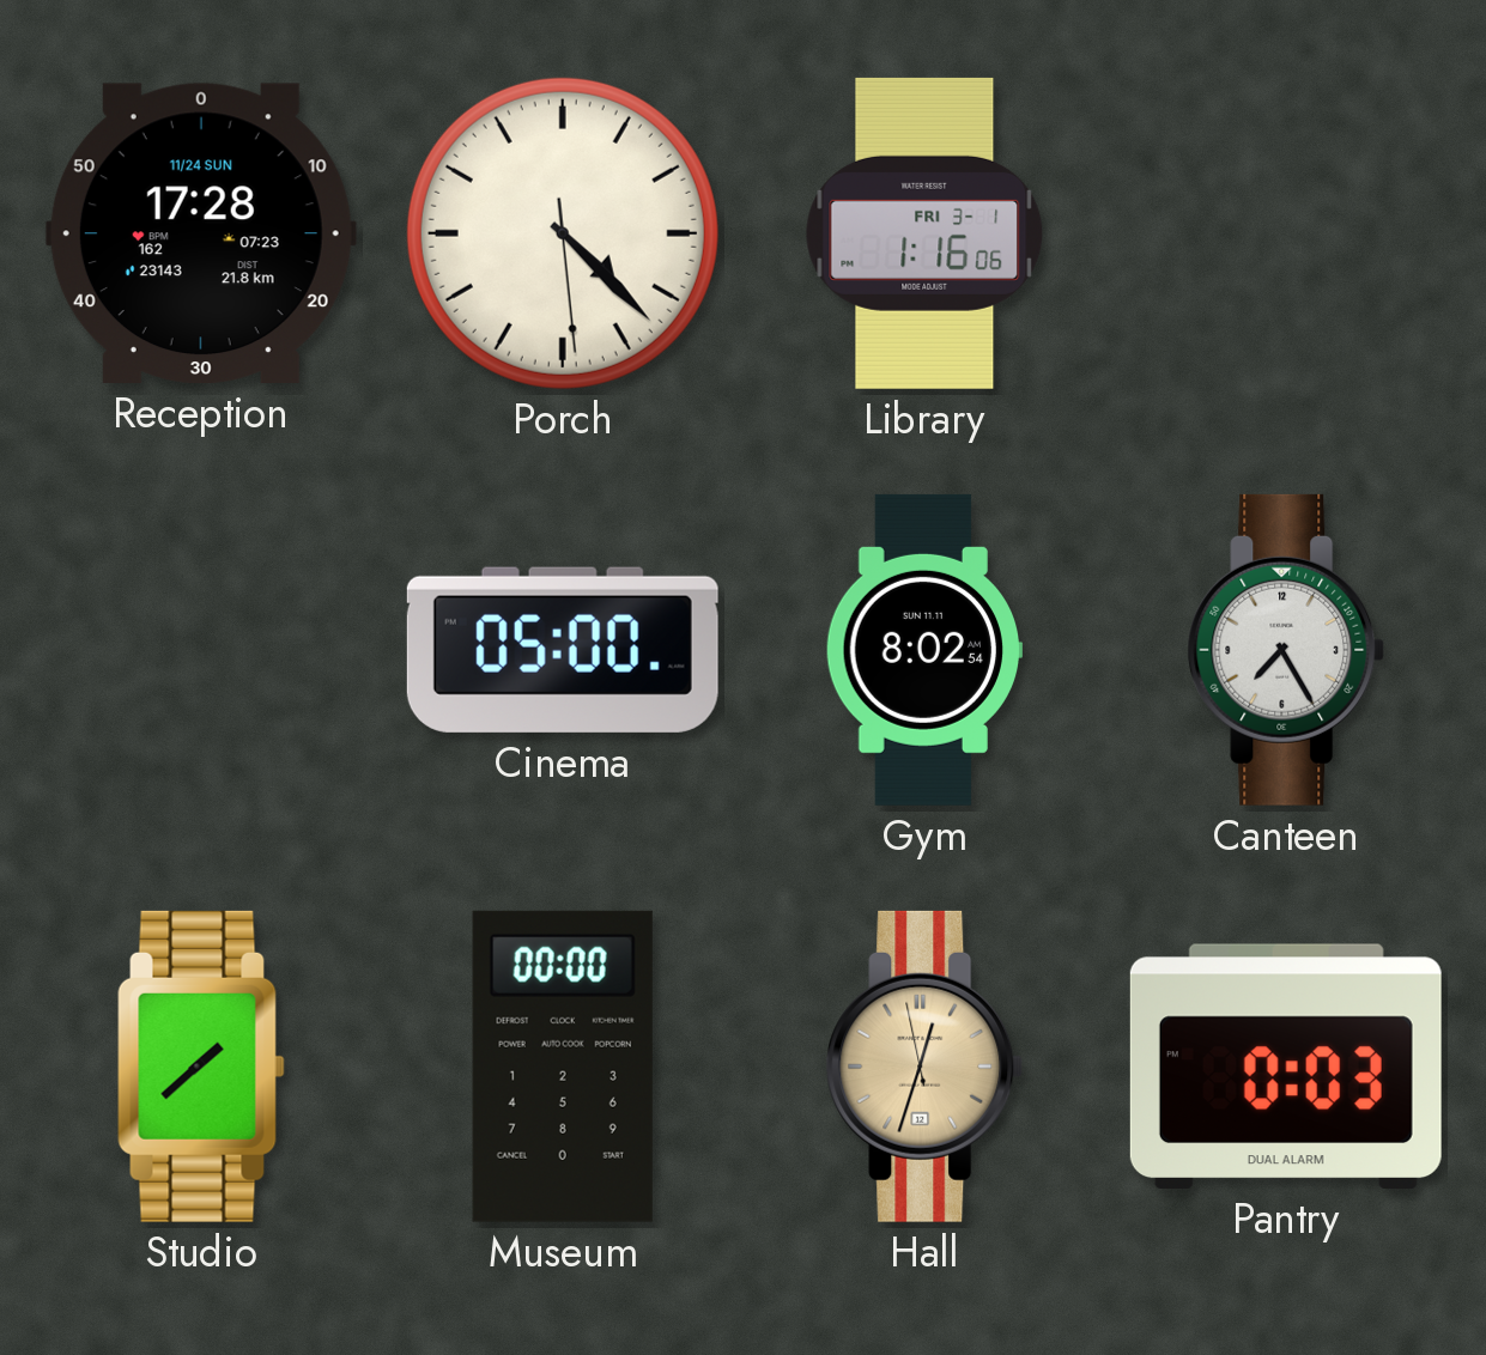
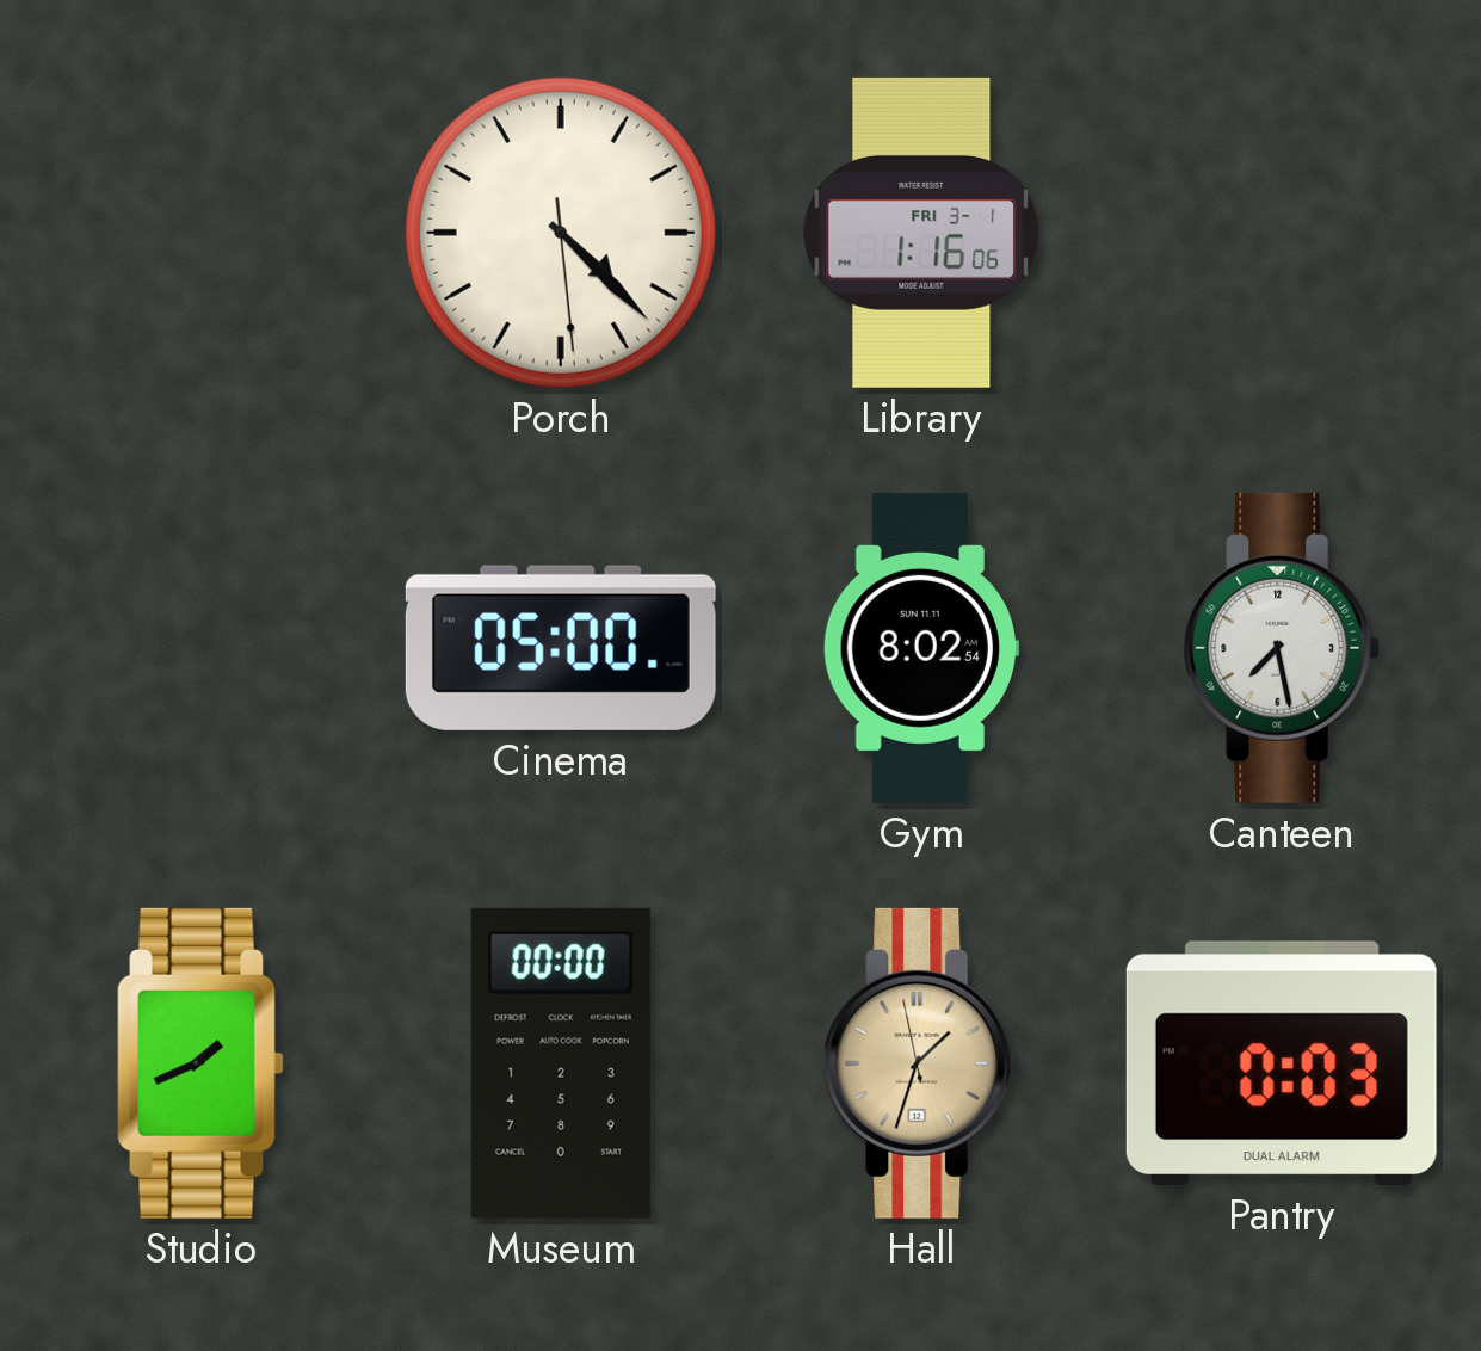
Reception: 17:28 -> none
Canteen: 7:25 -> 7:28
Studio: 1:38 -> 1:41
Hall: 12:32 -> 1:32
